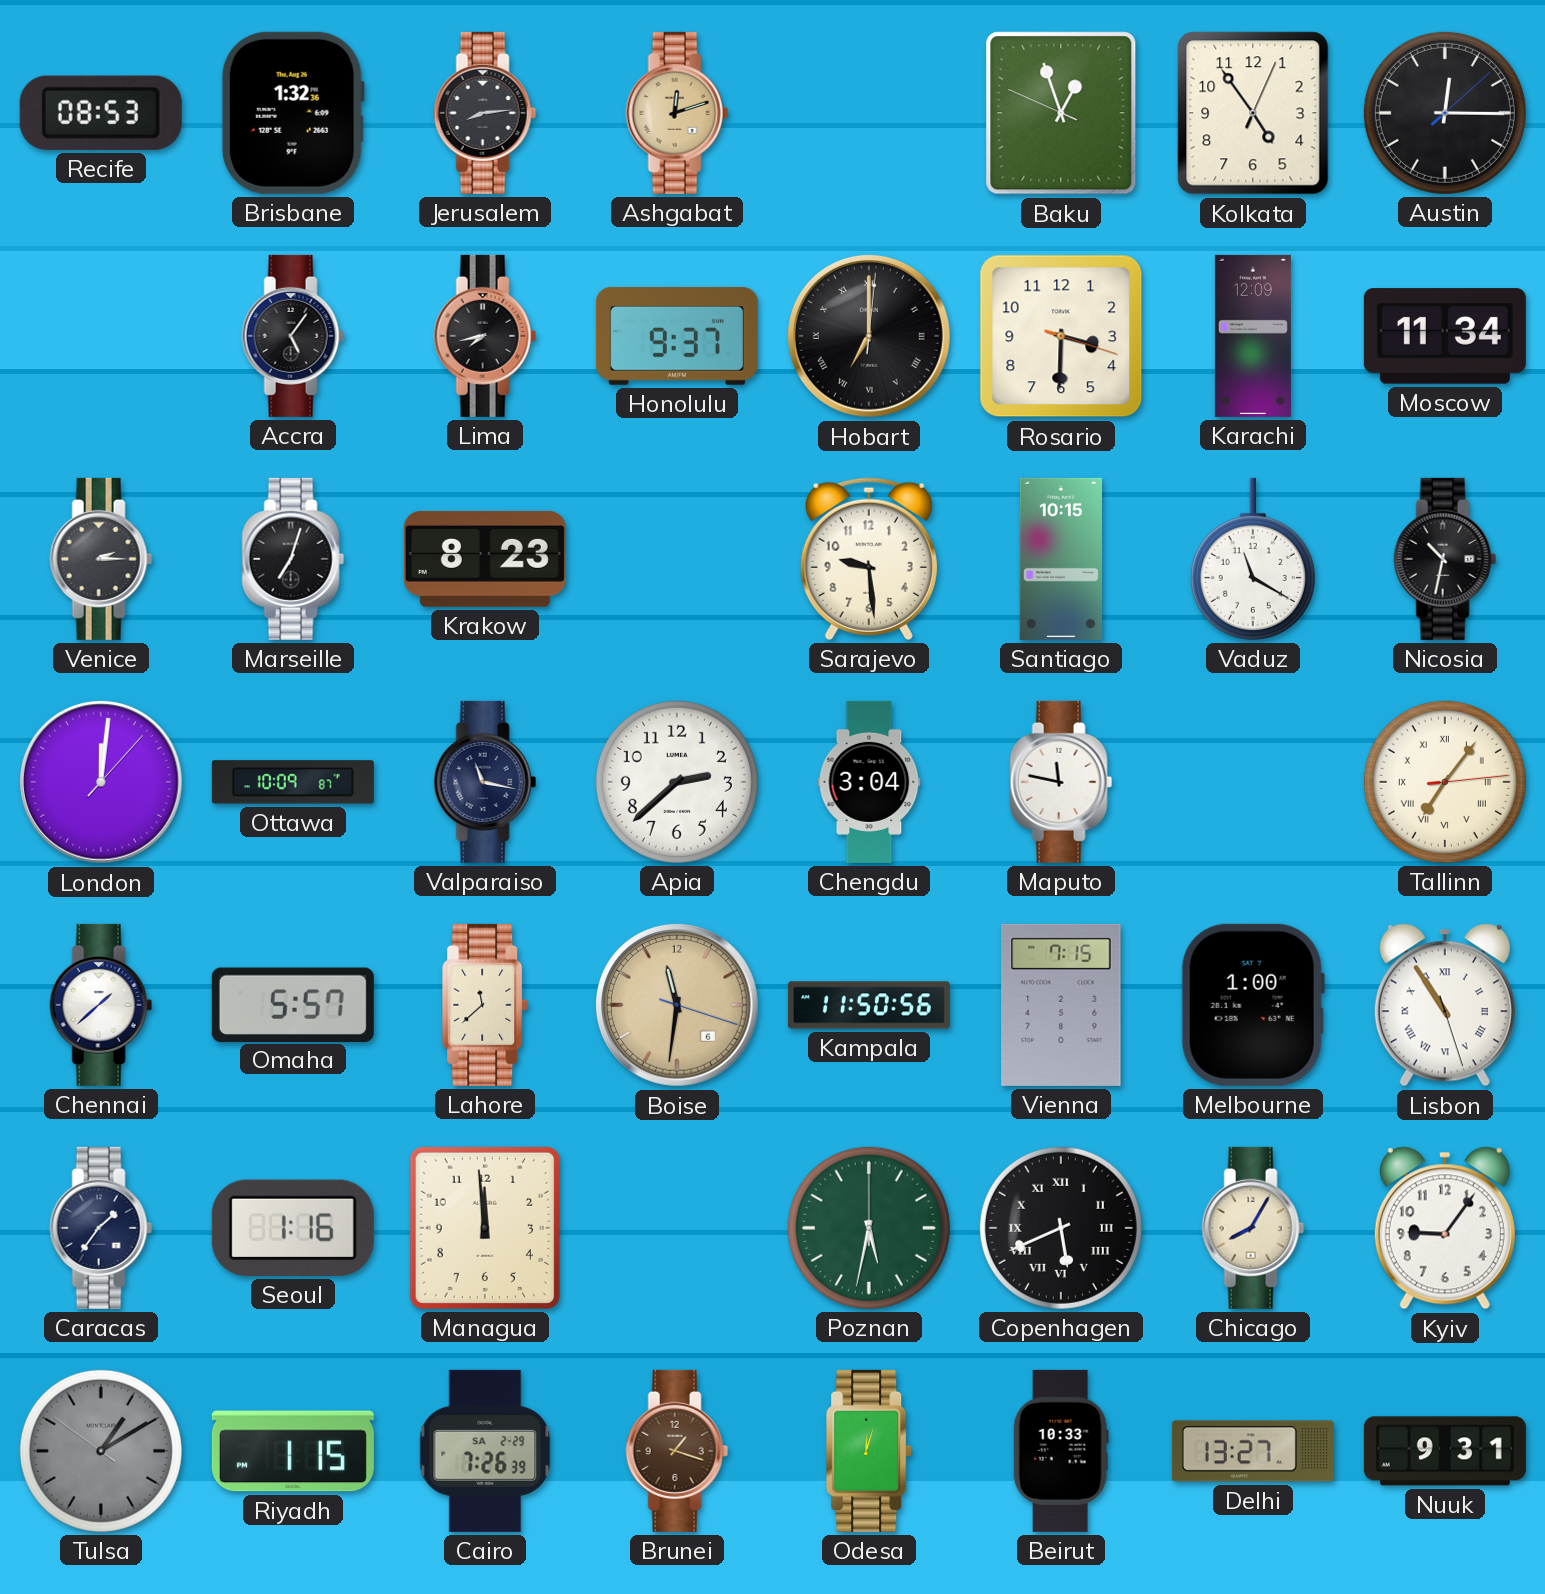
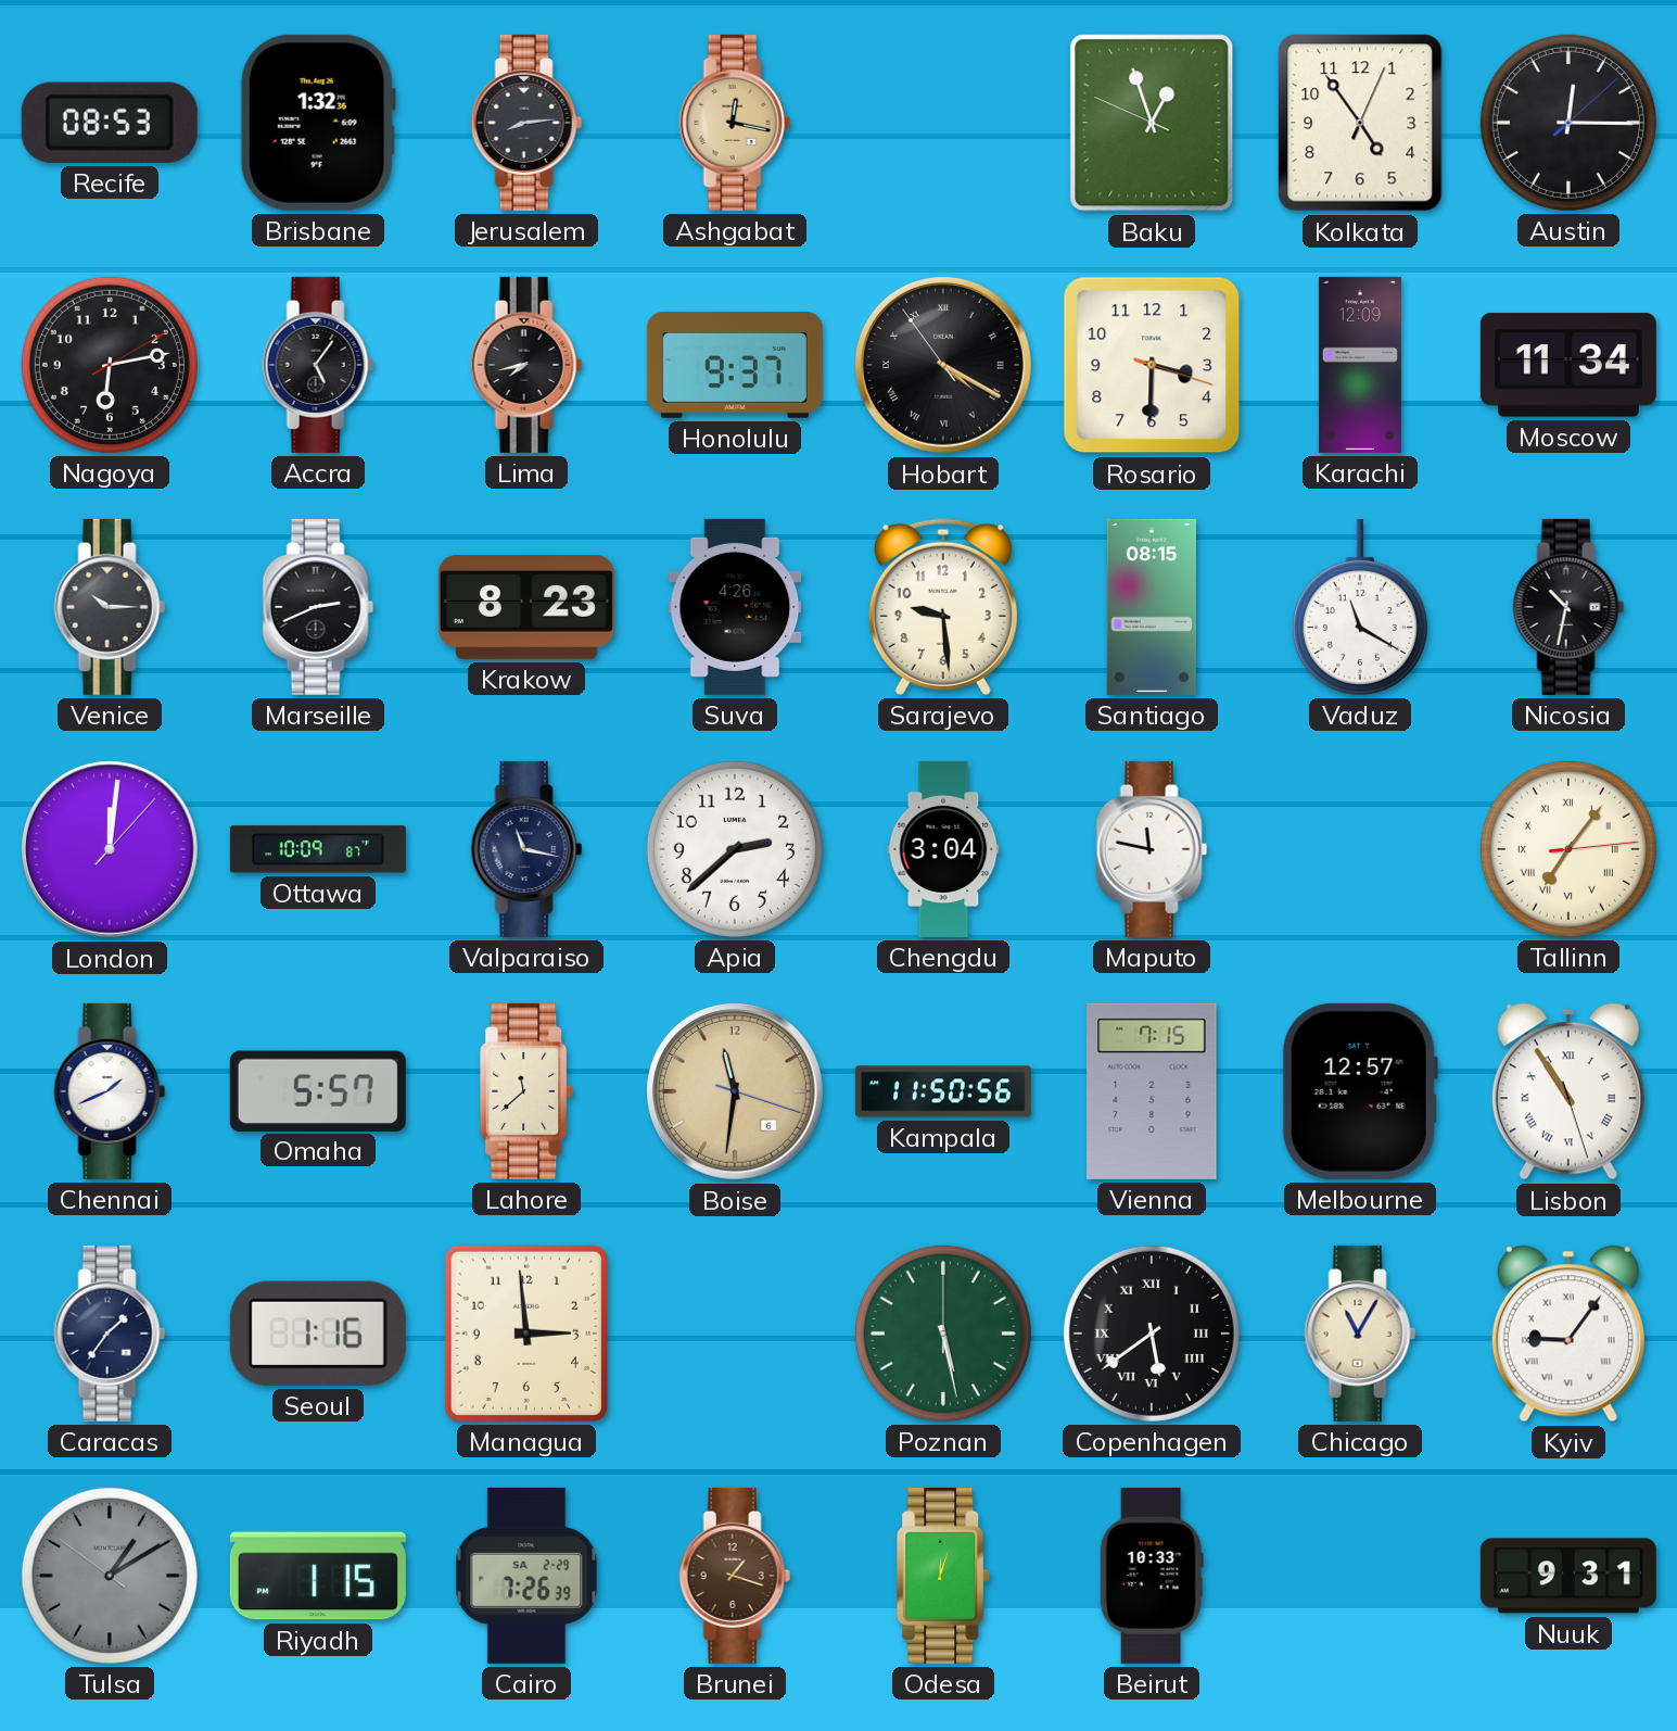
Ashgabat: 12:12 -> 12:17
Nagoya: none -> 6:13
Hobart: 7:00 -> 4:19
Venice: 2:15 -> 10:15
Marseille: 7:03 -> 2:41
Suva: none -> 4:26
Santiago: 10:15 -> 08:15
Chennai: 1:38 -> 1:41
Melbourne: 1:00 -> 12:57
Managua: 11:59 -> 2:59
Poznan: 5:32 -> 5:28
Copenhagen: 5:41 -> 5:39
Chicago: 8:05 -> 11:05
Kyiv numerals: Arabic -> Roman
Delhi: 13:27 -> none
